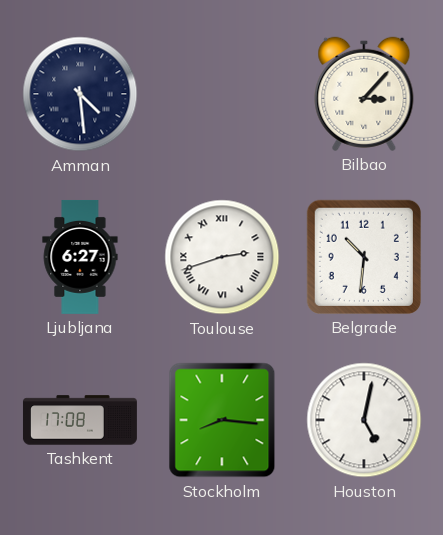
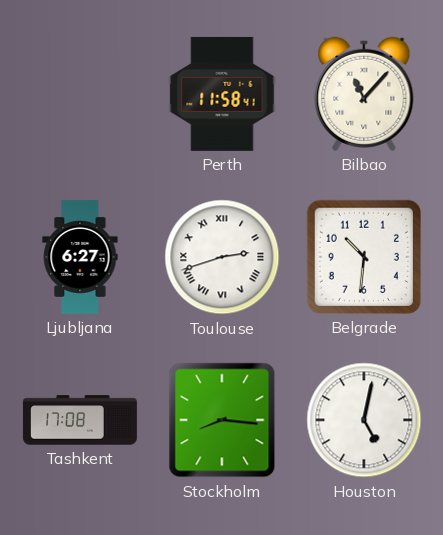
Amman: 4:29 -> none
Perth: none -> 11:58
Bilbao: 3:07 -> 11:07
